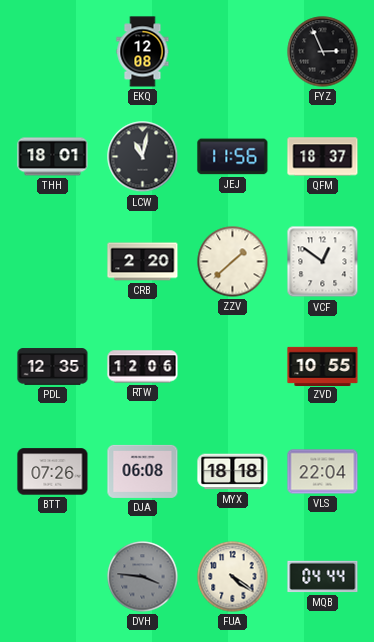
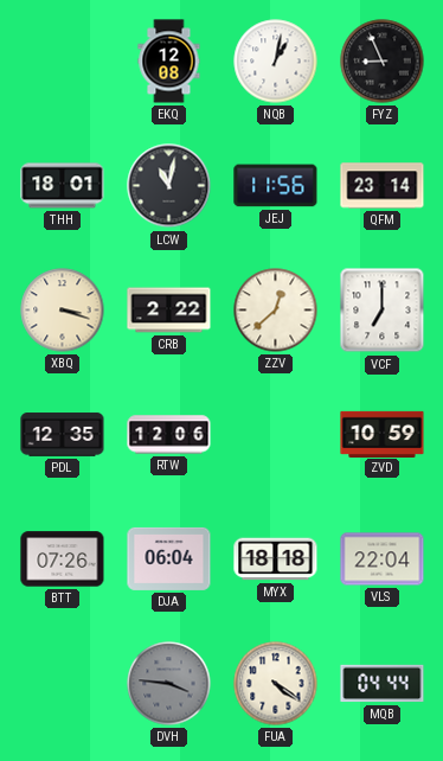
NQB: none -> 1:02
FYZ: 2:56 -> 8:56
QFM: 18:37 -> 23:14
XBQ: none -> 3:18
CRB: 2:20 -> 2:22
ZZV: 1:38 -> 12:38
VCF: 12:51 -> 7:00
ZVD: 10:55 -> 10:59
DJA: 06:08 -> 06:04
